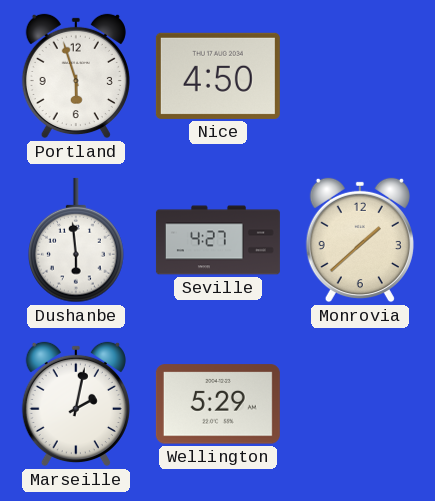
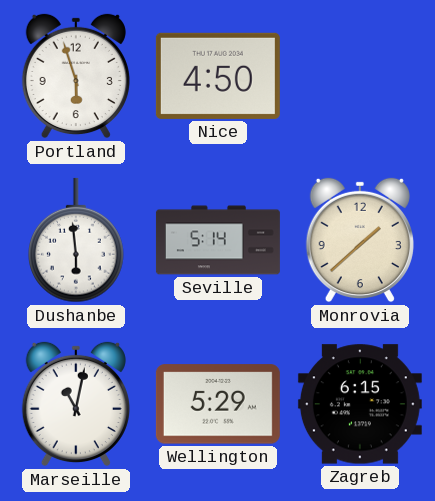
Seville: 4:27 -> 5:14
Marseille: 2:02 -> 11:02
Zagreb: none -> 6:15
